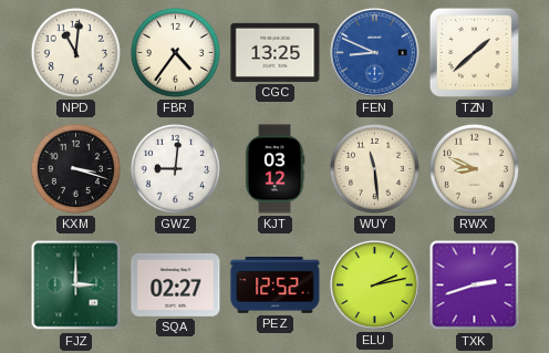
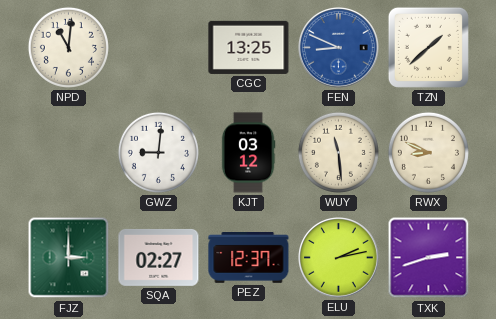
FBR: 4:36 -> none
KXM: 3:18 -> none
PEZ: 12:52 -> 12:37
